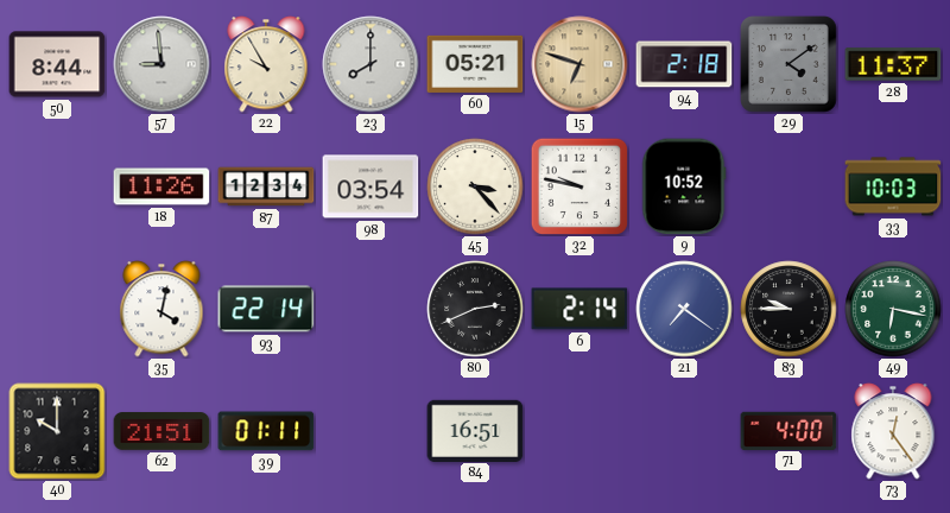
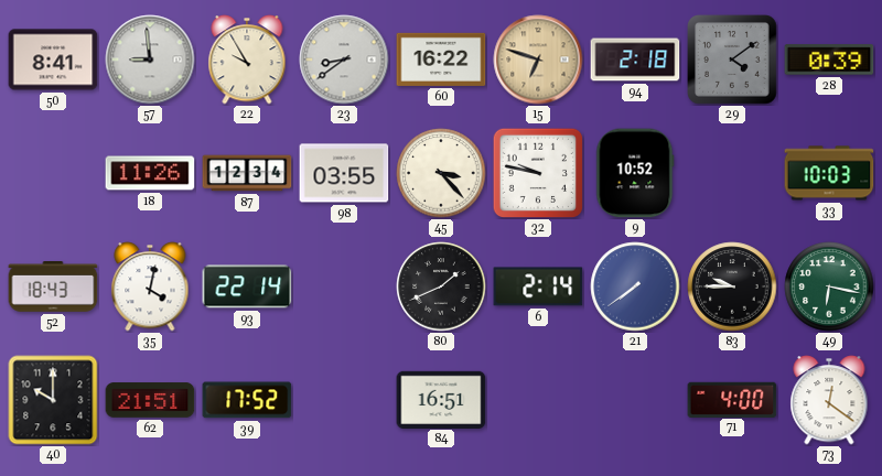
50: 8:44 -> 8:41
23: 8:00 -> 8:39
60: 05:21 -> 16:22
28: 11:37 -> 0:39
98: 03:54 -> 03:55
52: none -> 18:43
80: 2:41 -> 1:41
21: 7:21 -> 7:39
39: 01:11 -> 17:52
73: 12:24 -> 12:21
